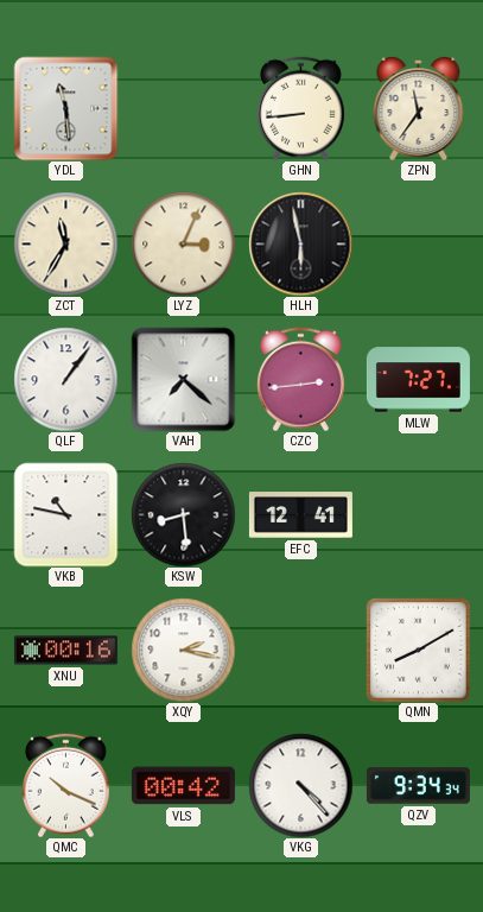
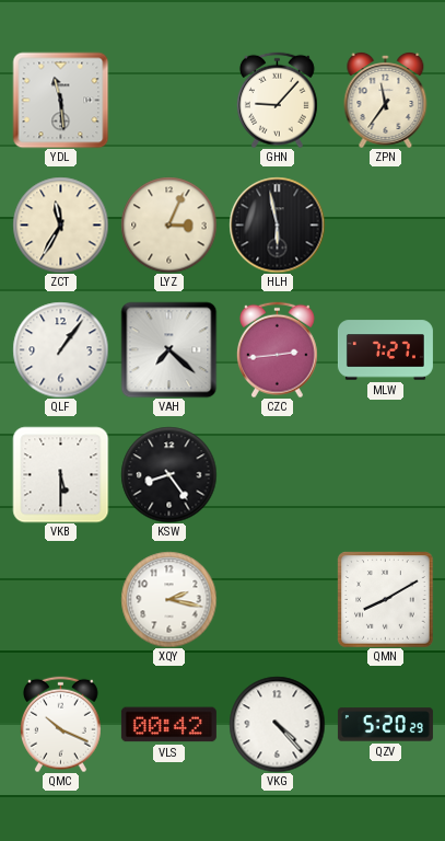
GHN: 8:44 -> 9:07
VKB: 10:47 -> 5:30
KSW: 8:29 -> 8:24
EFC: 12:41 -> none
XNU: 00:16 -> none
QZV: 9:34 -> 5:20
